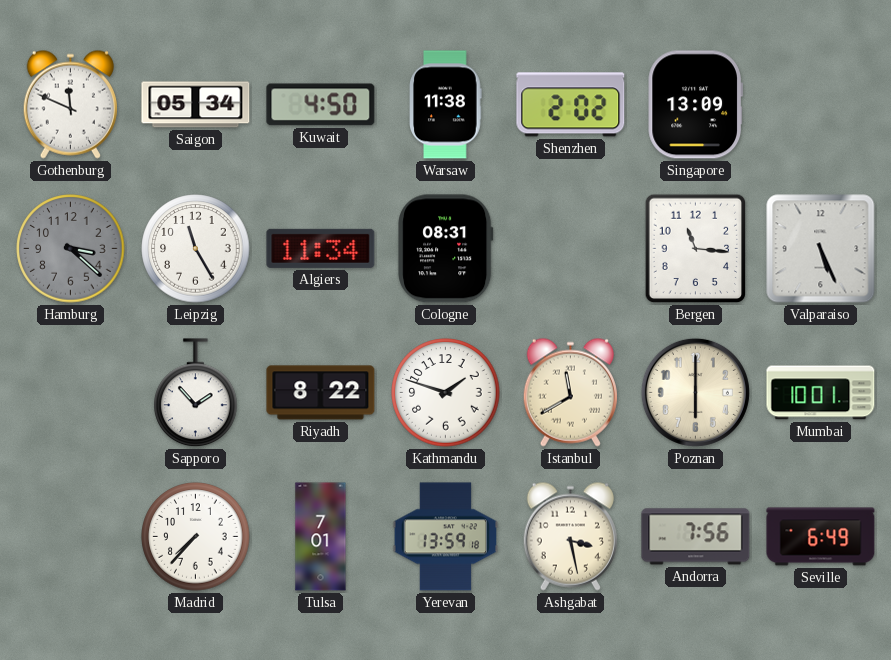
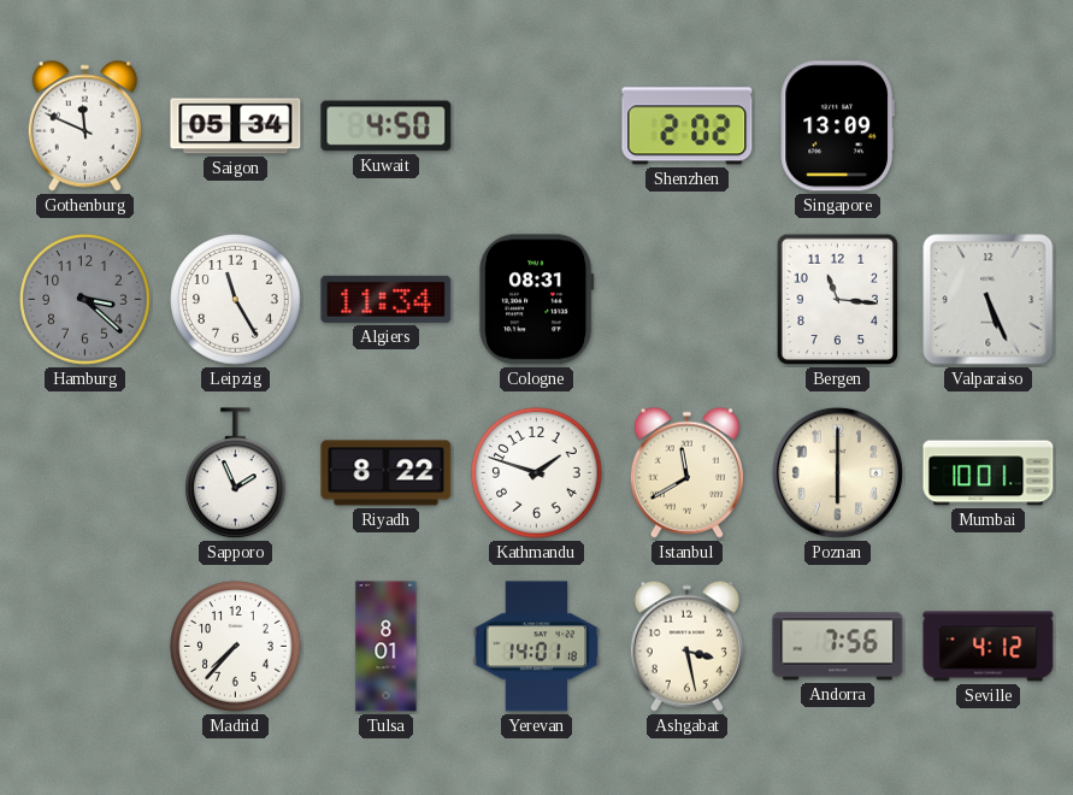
Warsaw: 11:38 -> none
Sapporo: 1:53 -> 1:56
Tulsa: 7:01 -> 8:01
Yerevan: 13:59 -> 14:01
Seville: 6:49 -> 4:12
